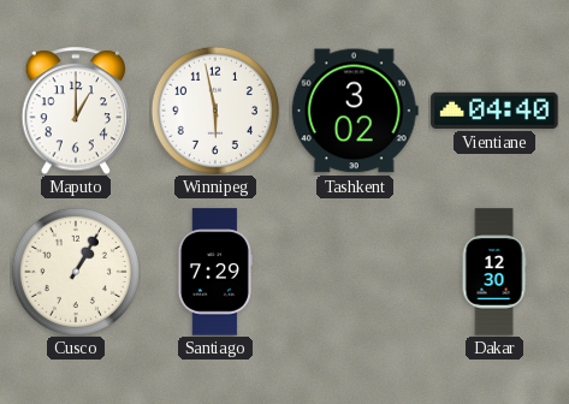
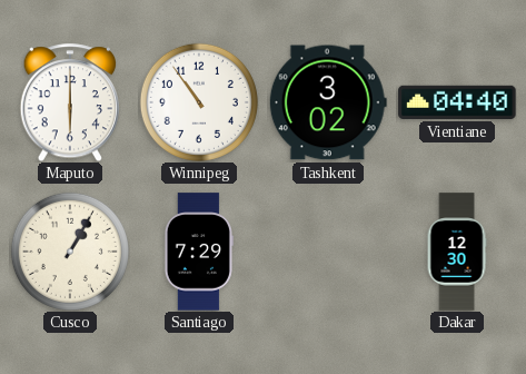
Maputo: 1:00 -> 6:00
Winnipeg: 5:58 -> 10:54
